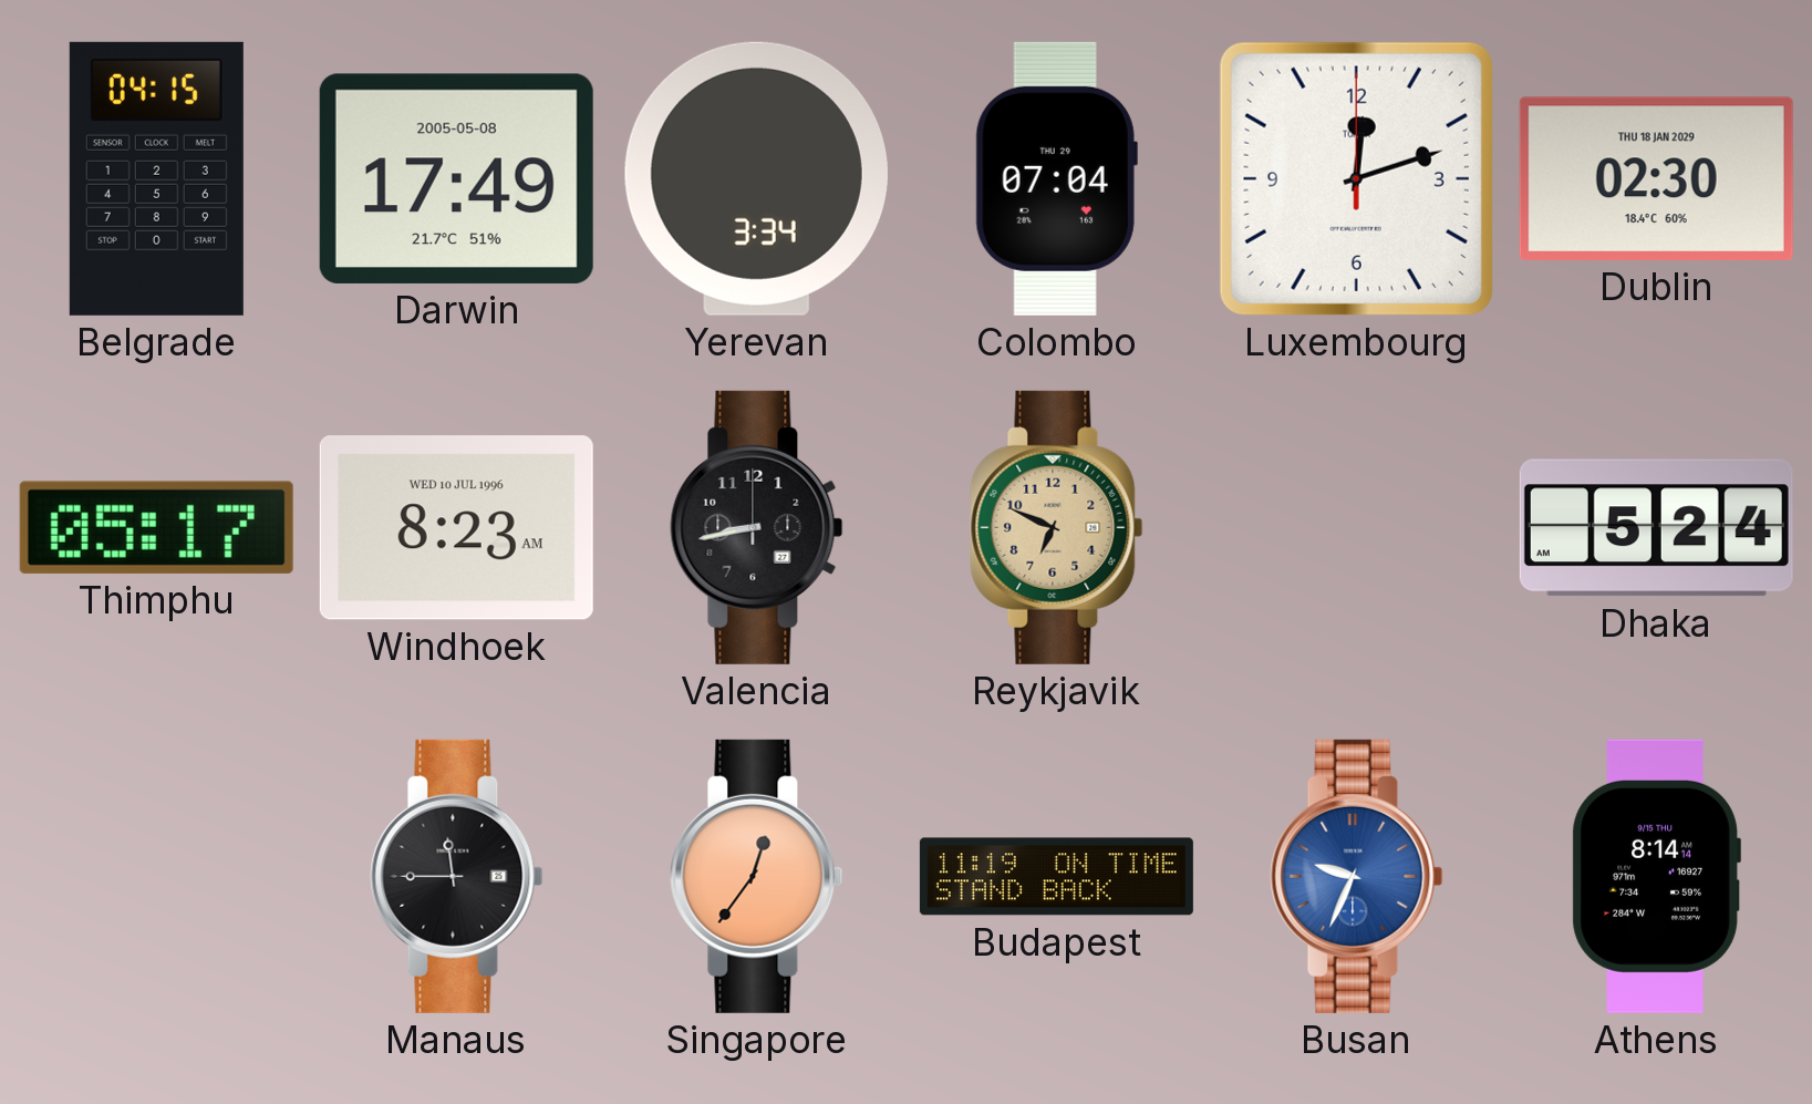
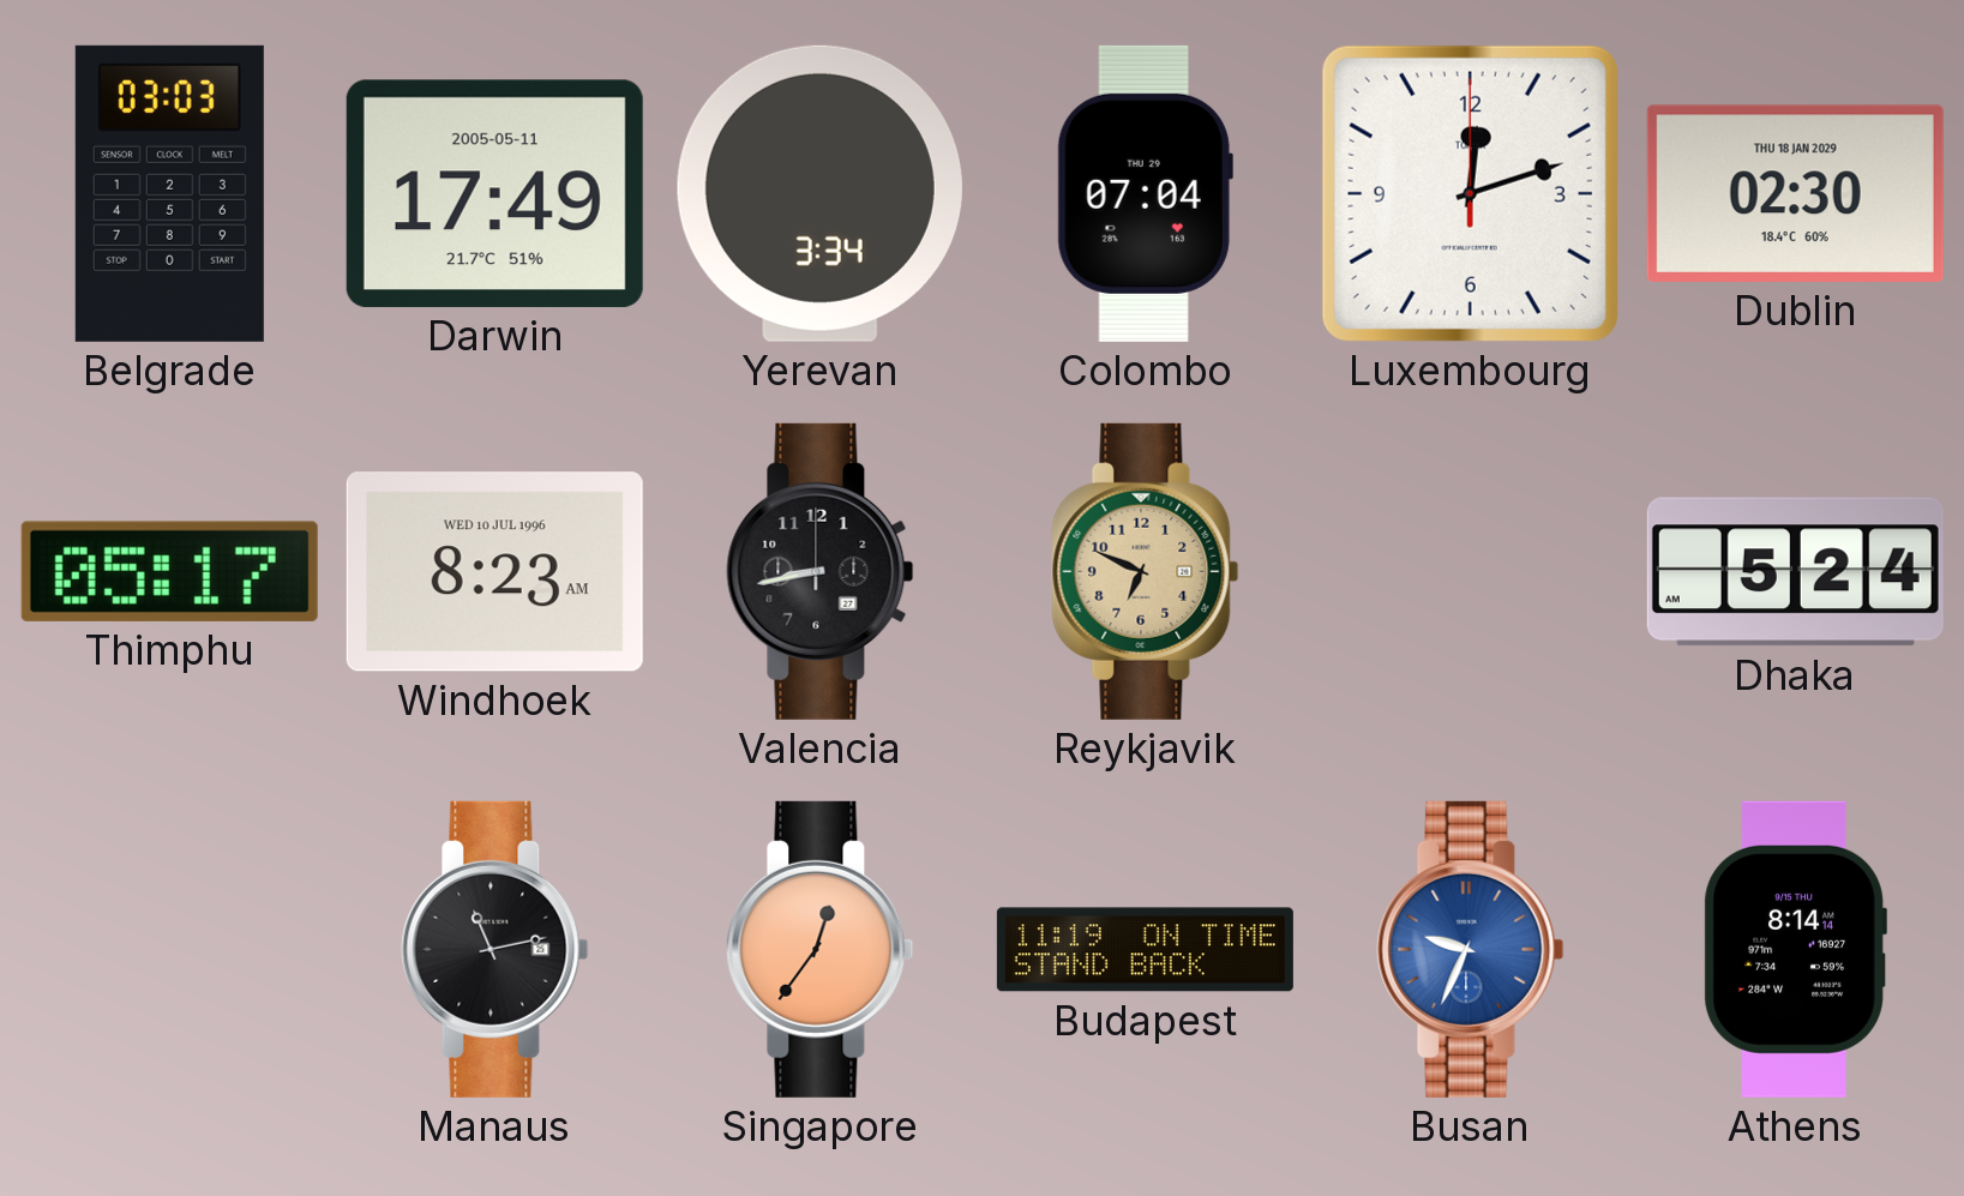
Belgrade: 04:15 -> 03:03
Darwin date: 2005-05-08 -> 2005-05-11
Manaus: 11:45 -> 11:13
